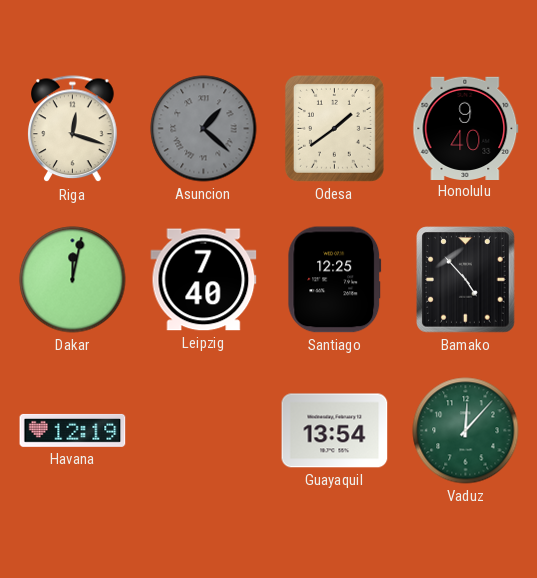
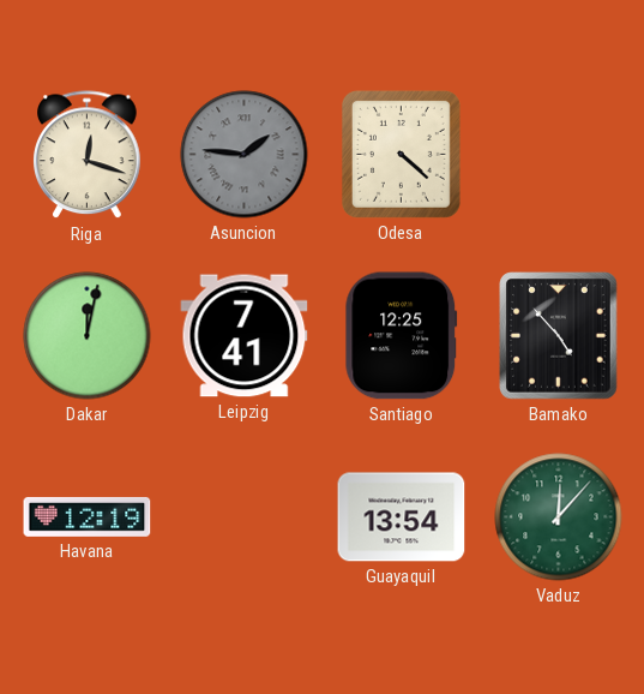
Asuncion: 1:22 -> 1:46
Odesa: 1:39 -> 4:22
Honolulu: 9:40 -> none
Leipzig: 7:40 -> 7:41
